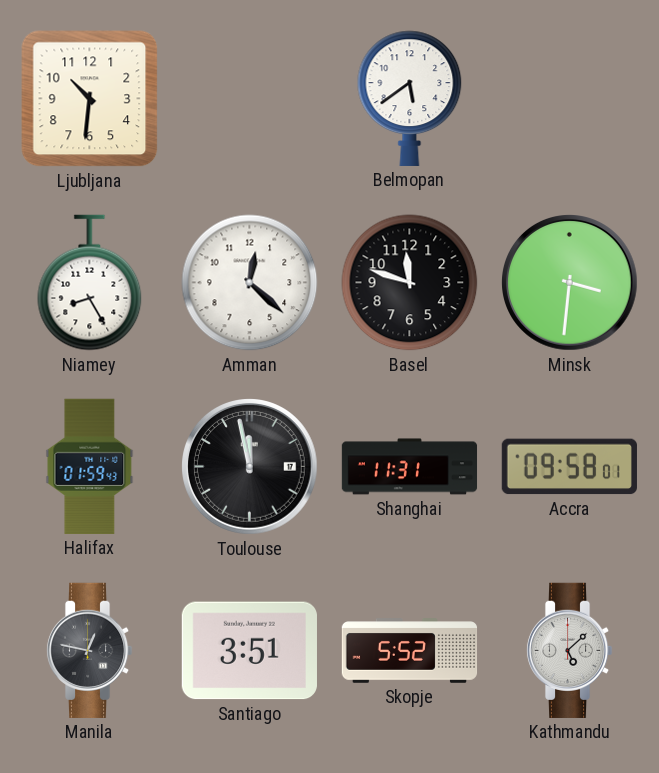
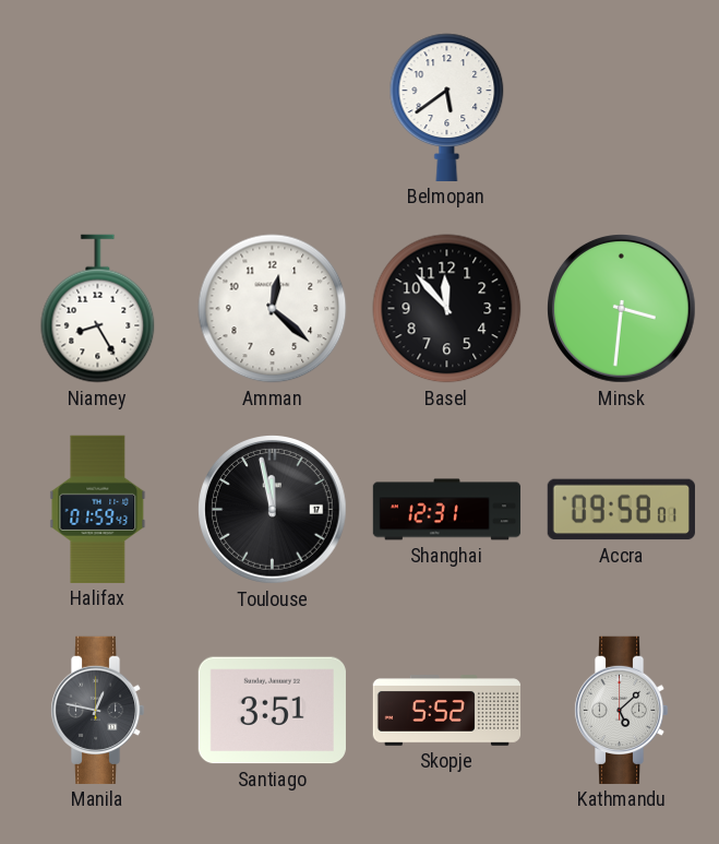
Ljubljana: 10:31 -> none
Basel: 11:48 -> 11:53
Shanghai: 11:31 -> 12:31
